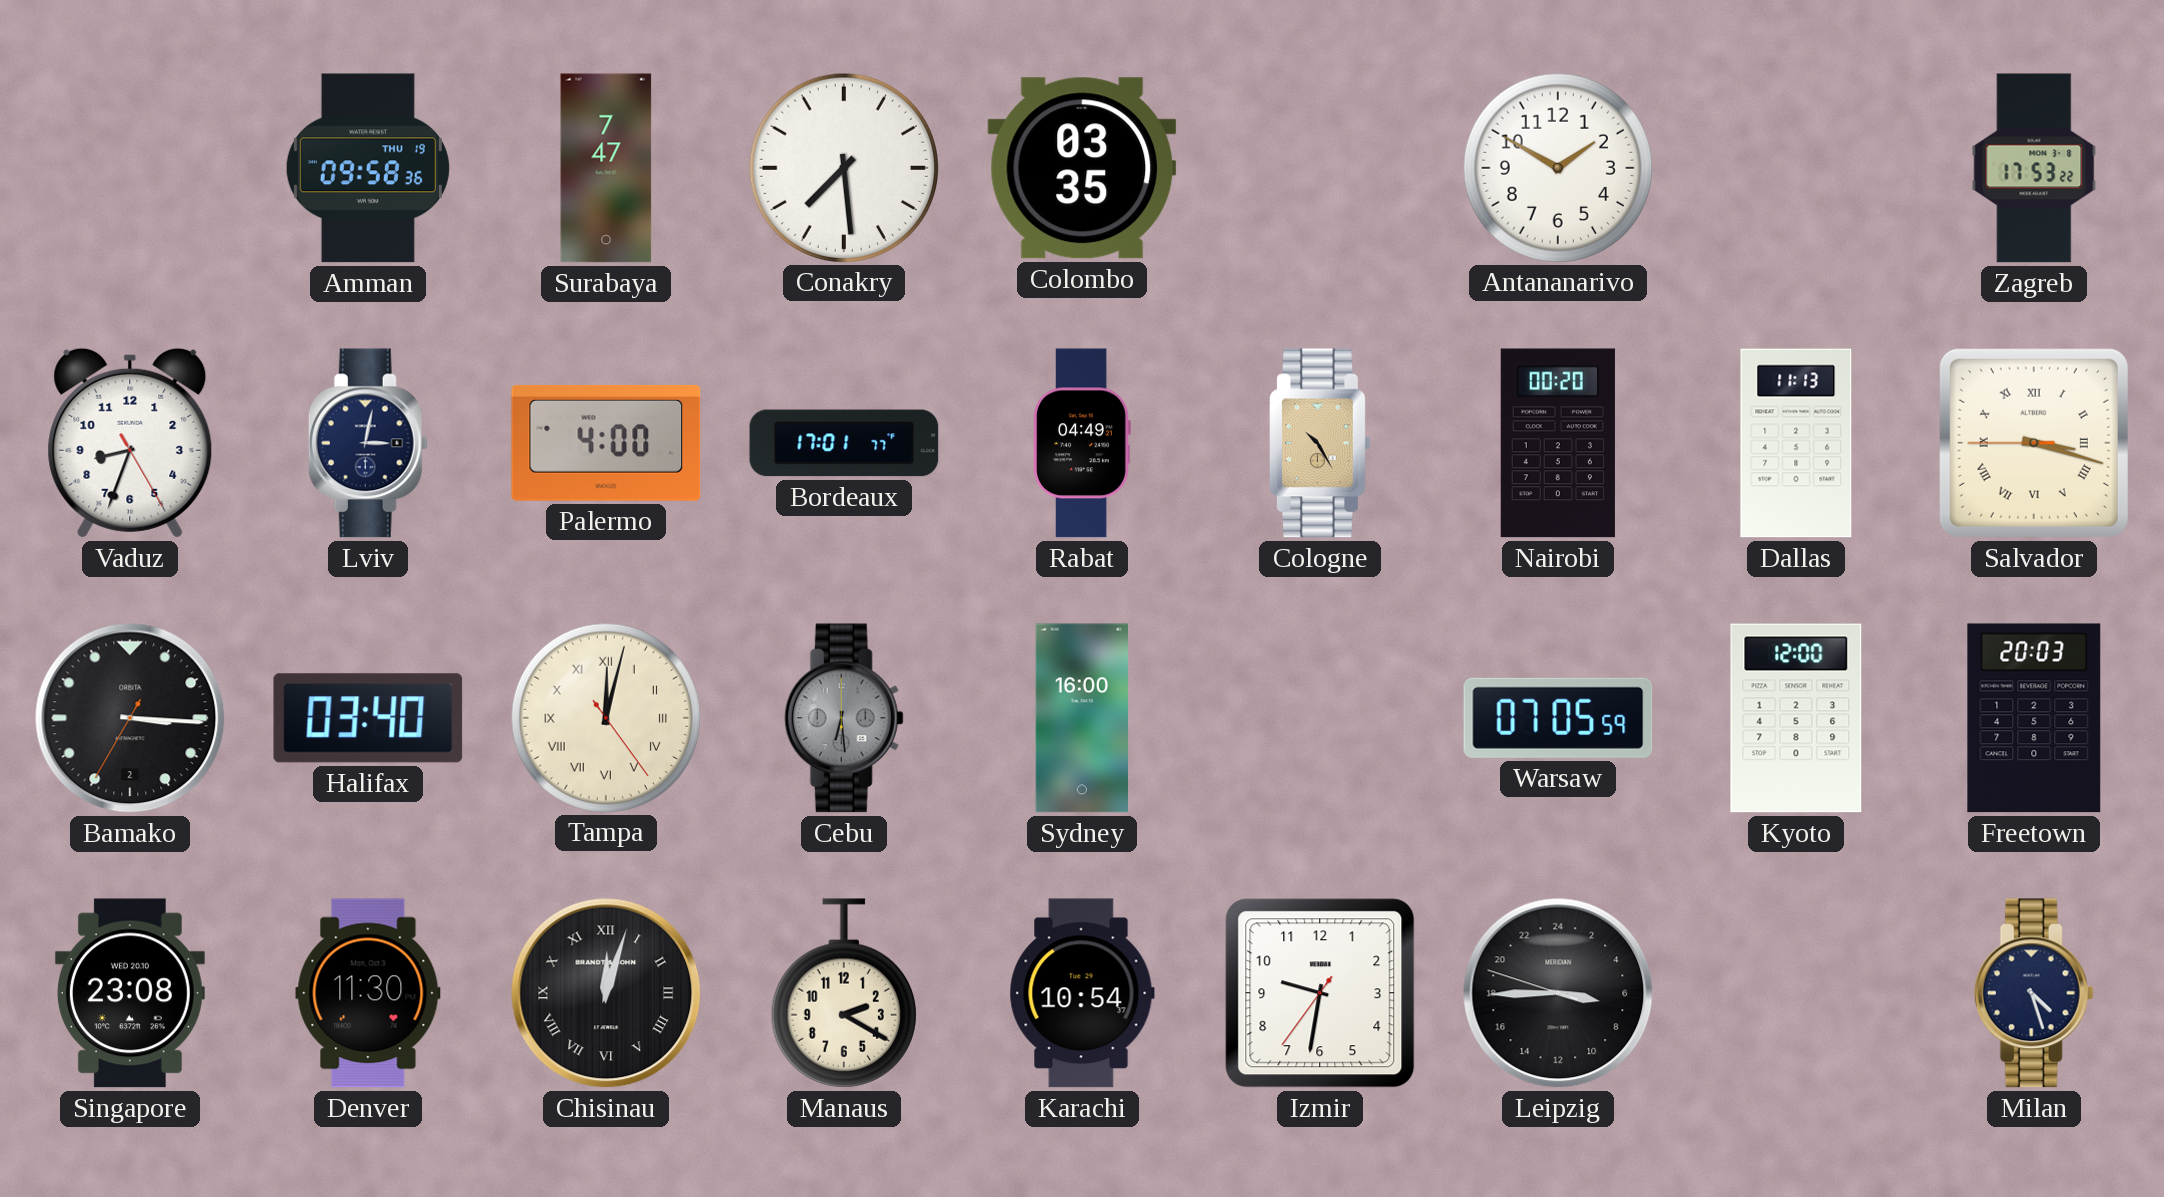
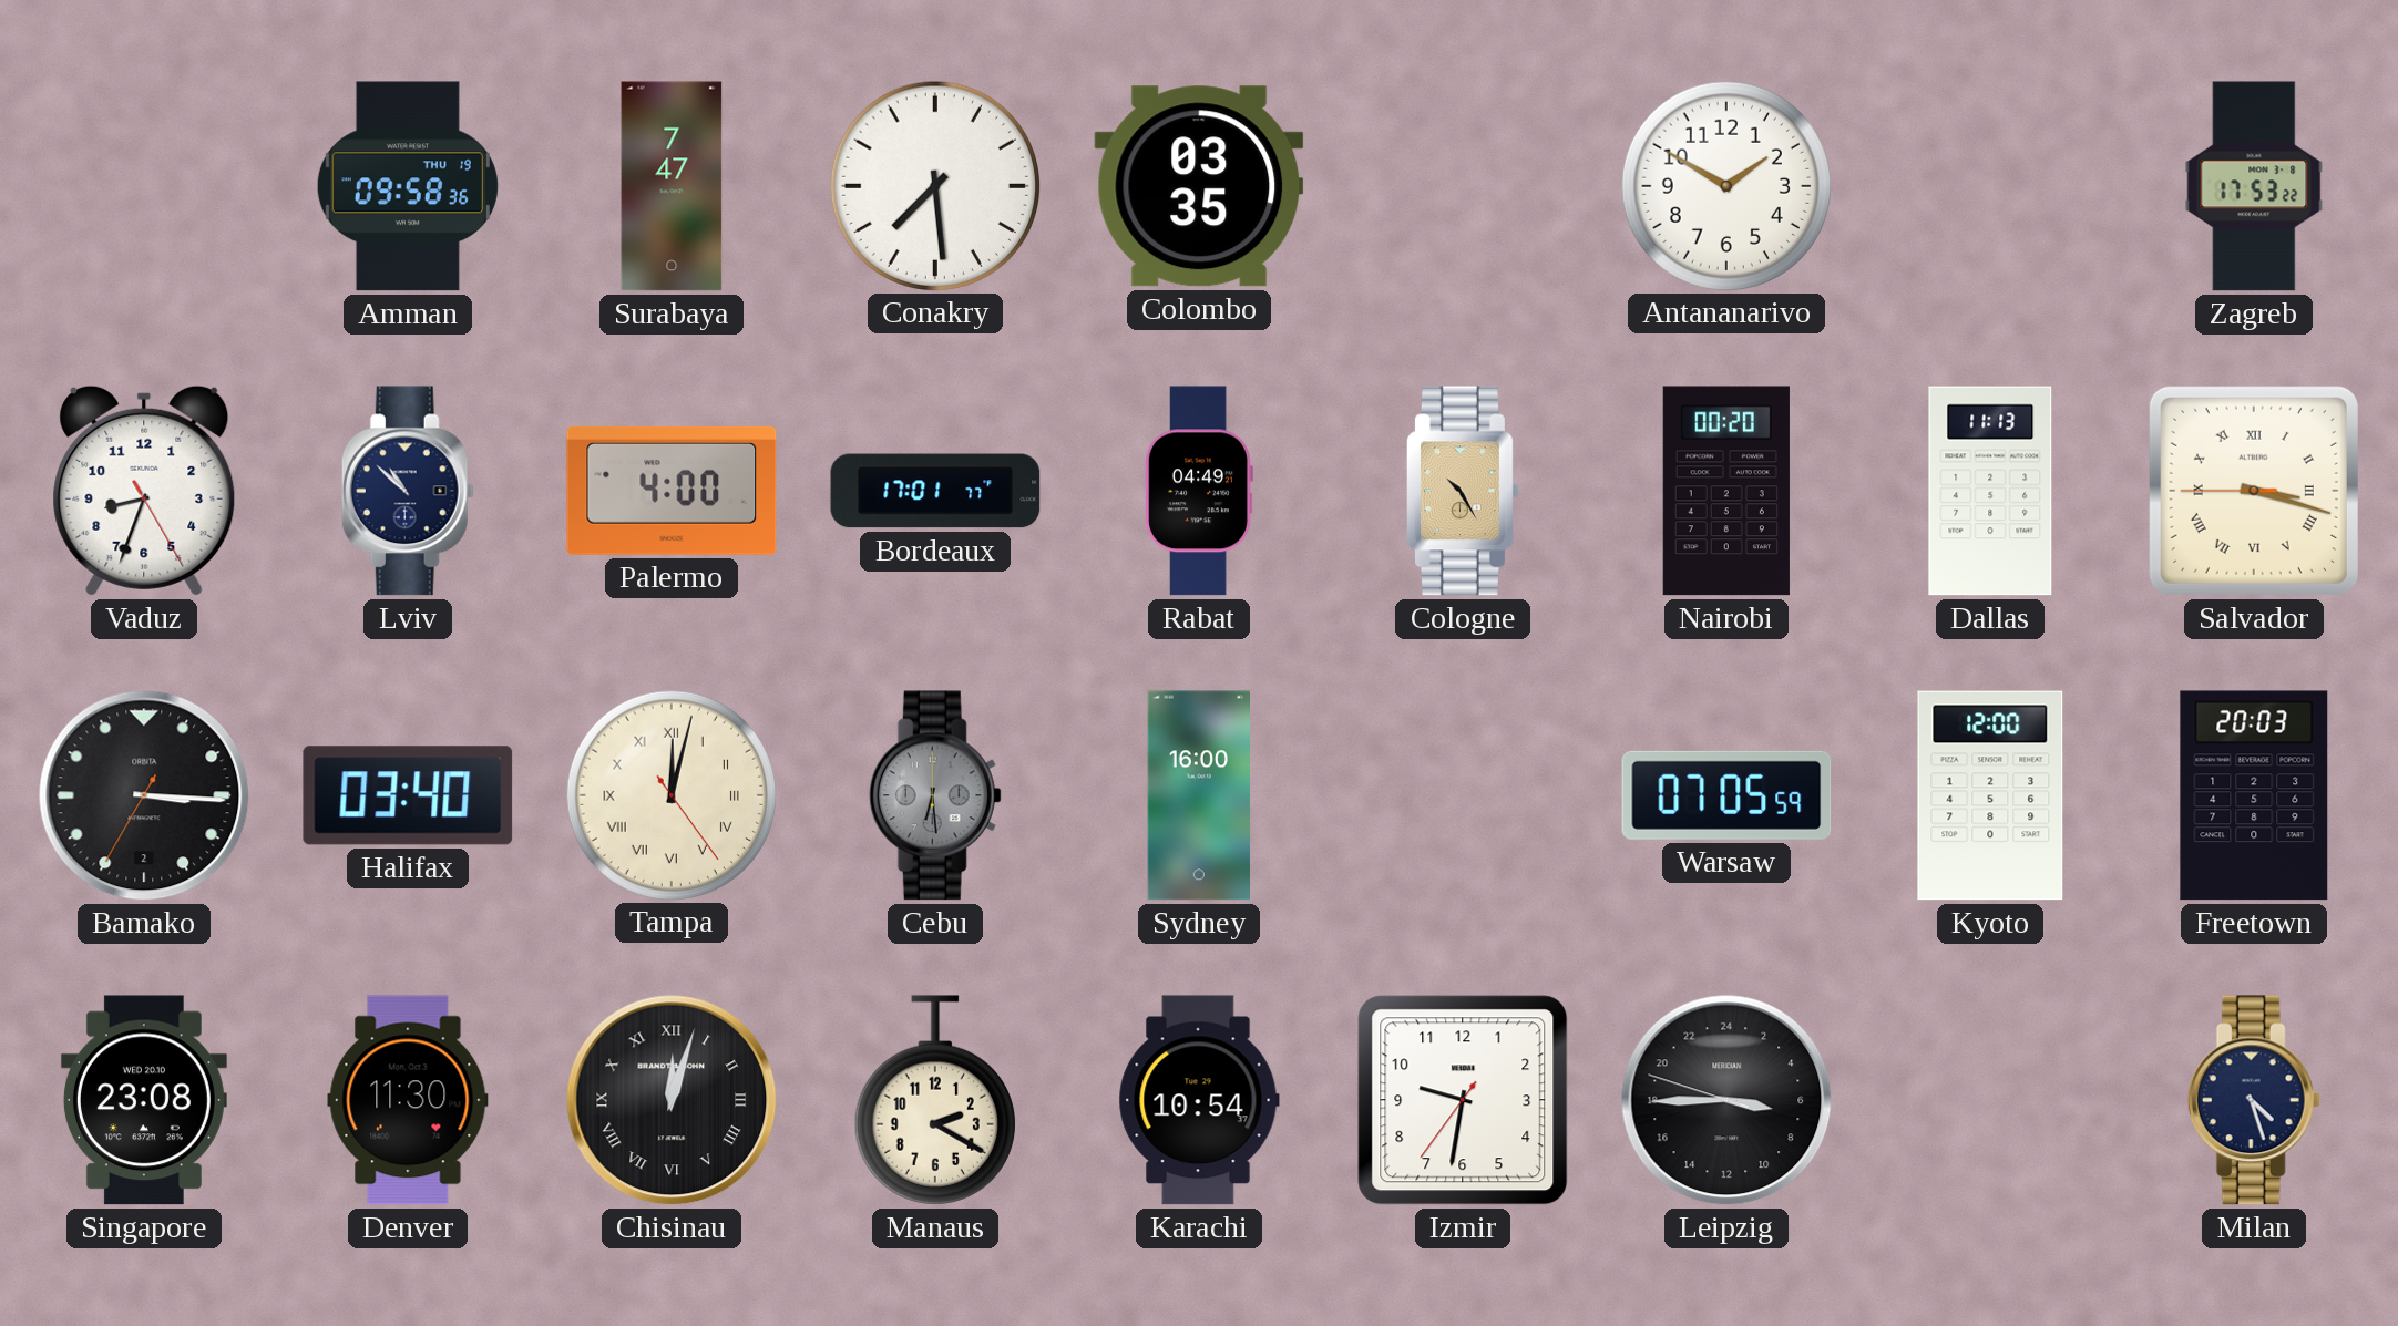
Lviv: 3:02 -> 10:52
